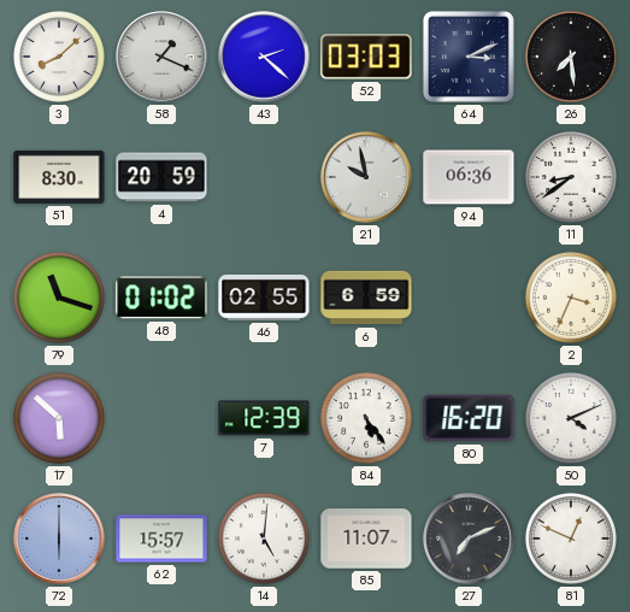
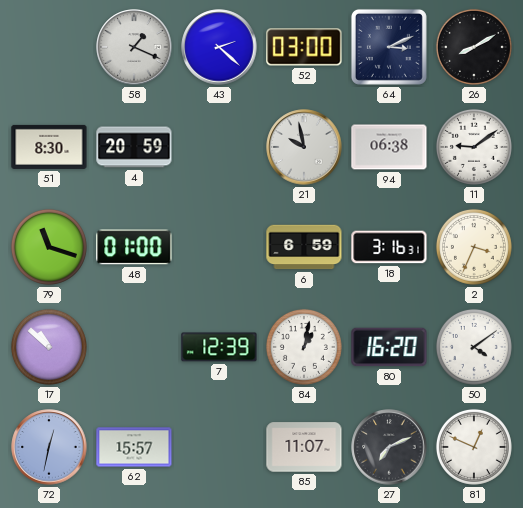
3: 8:08 -> none
52: 03:03 -> 03:00
26: 7:29 -> 8:10
94: 06:36 -> 06:38
11: 8:39 -> 9:09
48: 01:02 -> 01:00
46: 02:55 -> none
18: none -> 3:16
17: 5:52 -> 10:52
84: 5:24 -> 1:02
50: 4:11 -> 4:09
72: 6:00 -> 12:32
14: 5:01 -> none
